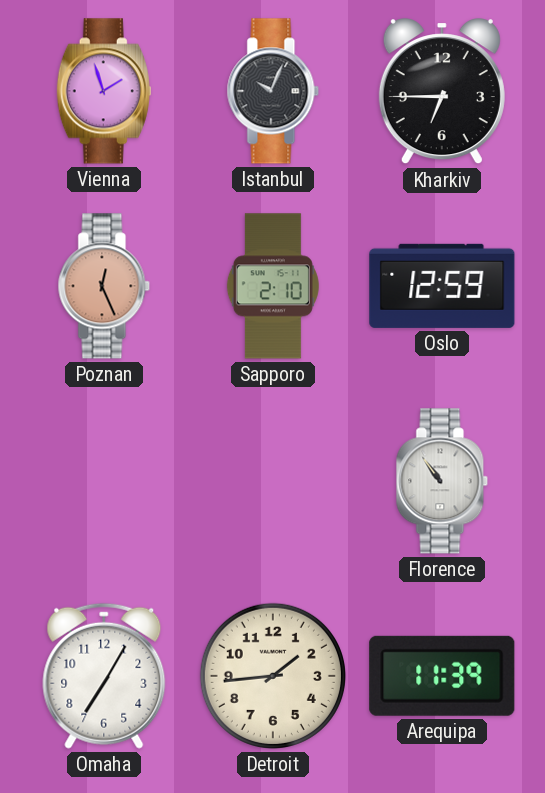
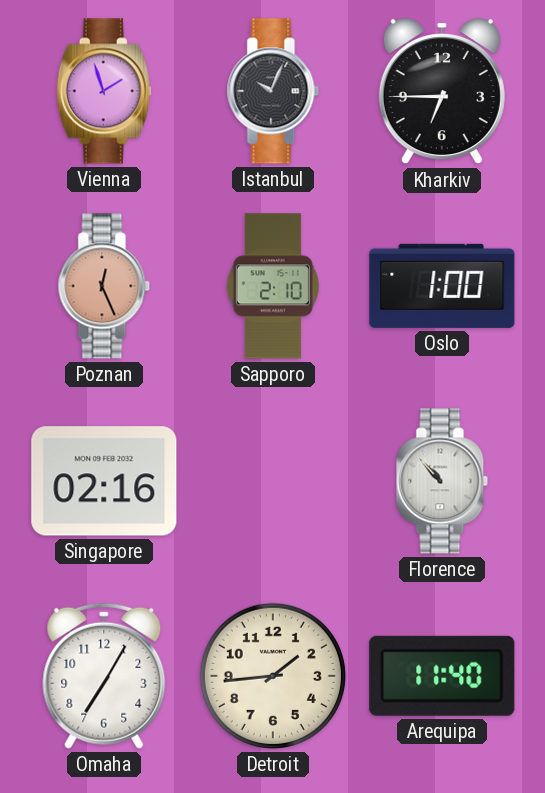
Oslo: 12:59 -> 1:00
Singapore: none -> 02:16
Florence: 10:54 -> 10:53
Arequipa: 11:39 -> 11:40
